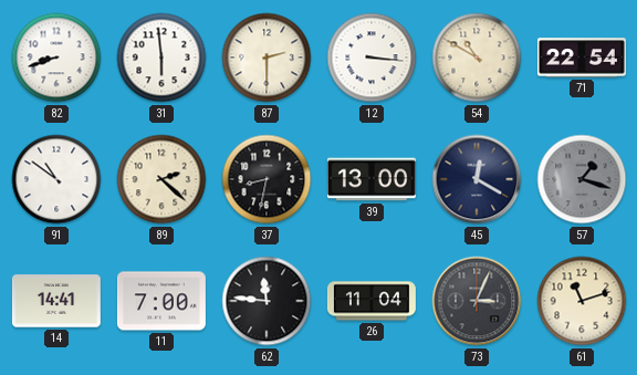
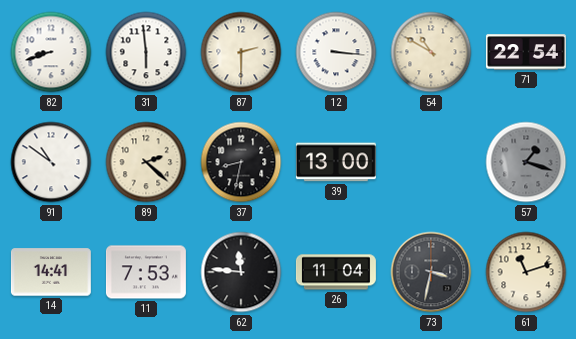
45: 12:20 -> none
11: 7:00 -> 7:53
73: 3:04 -> 3:32
